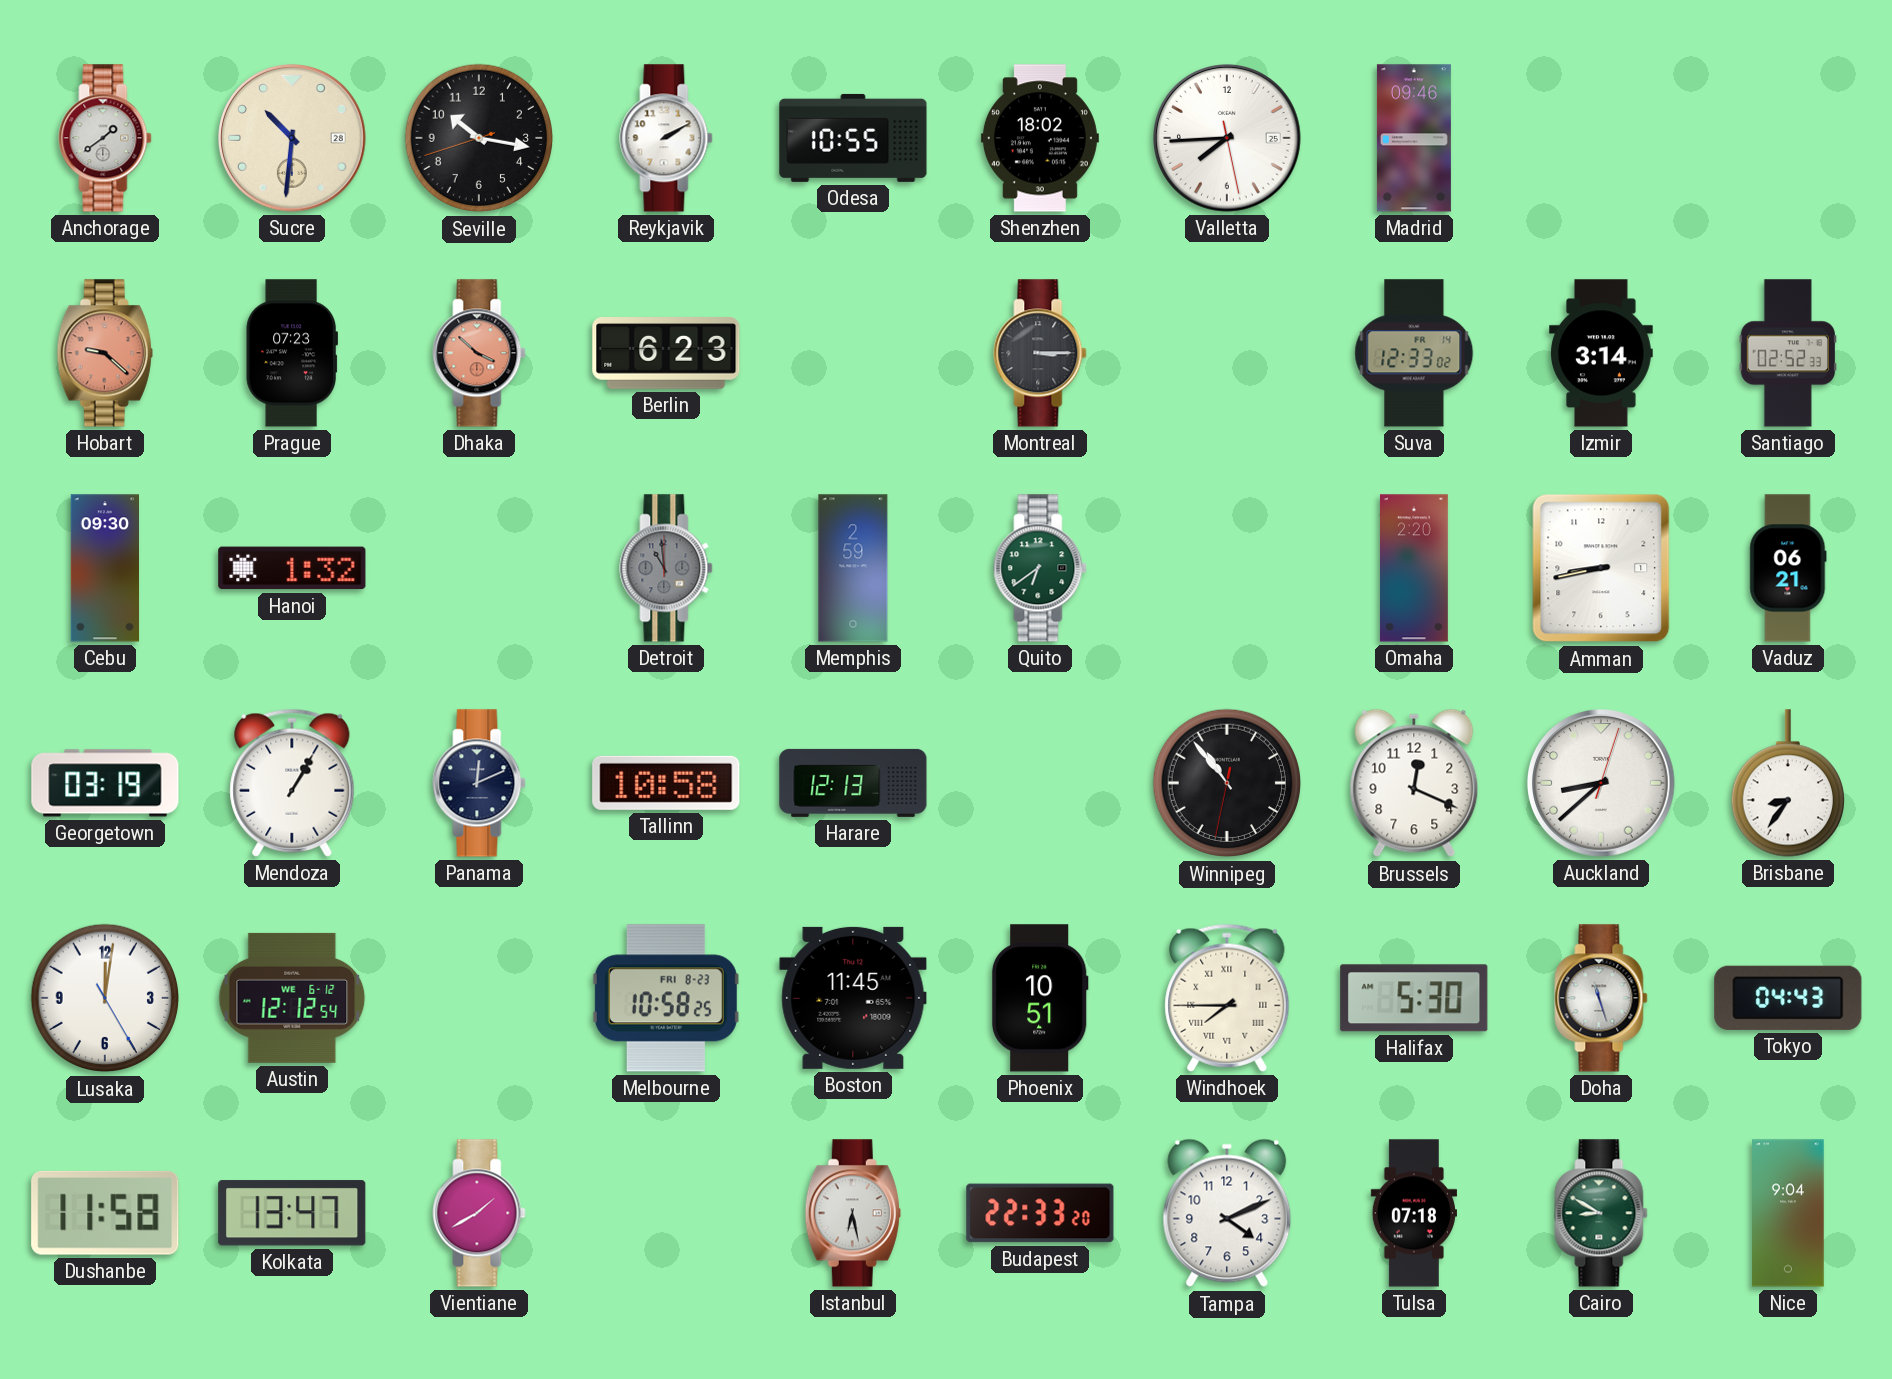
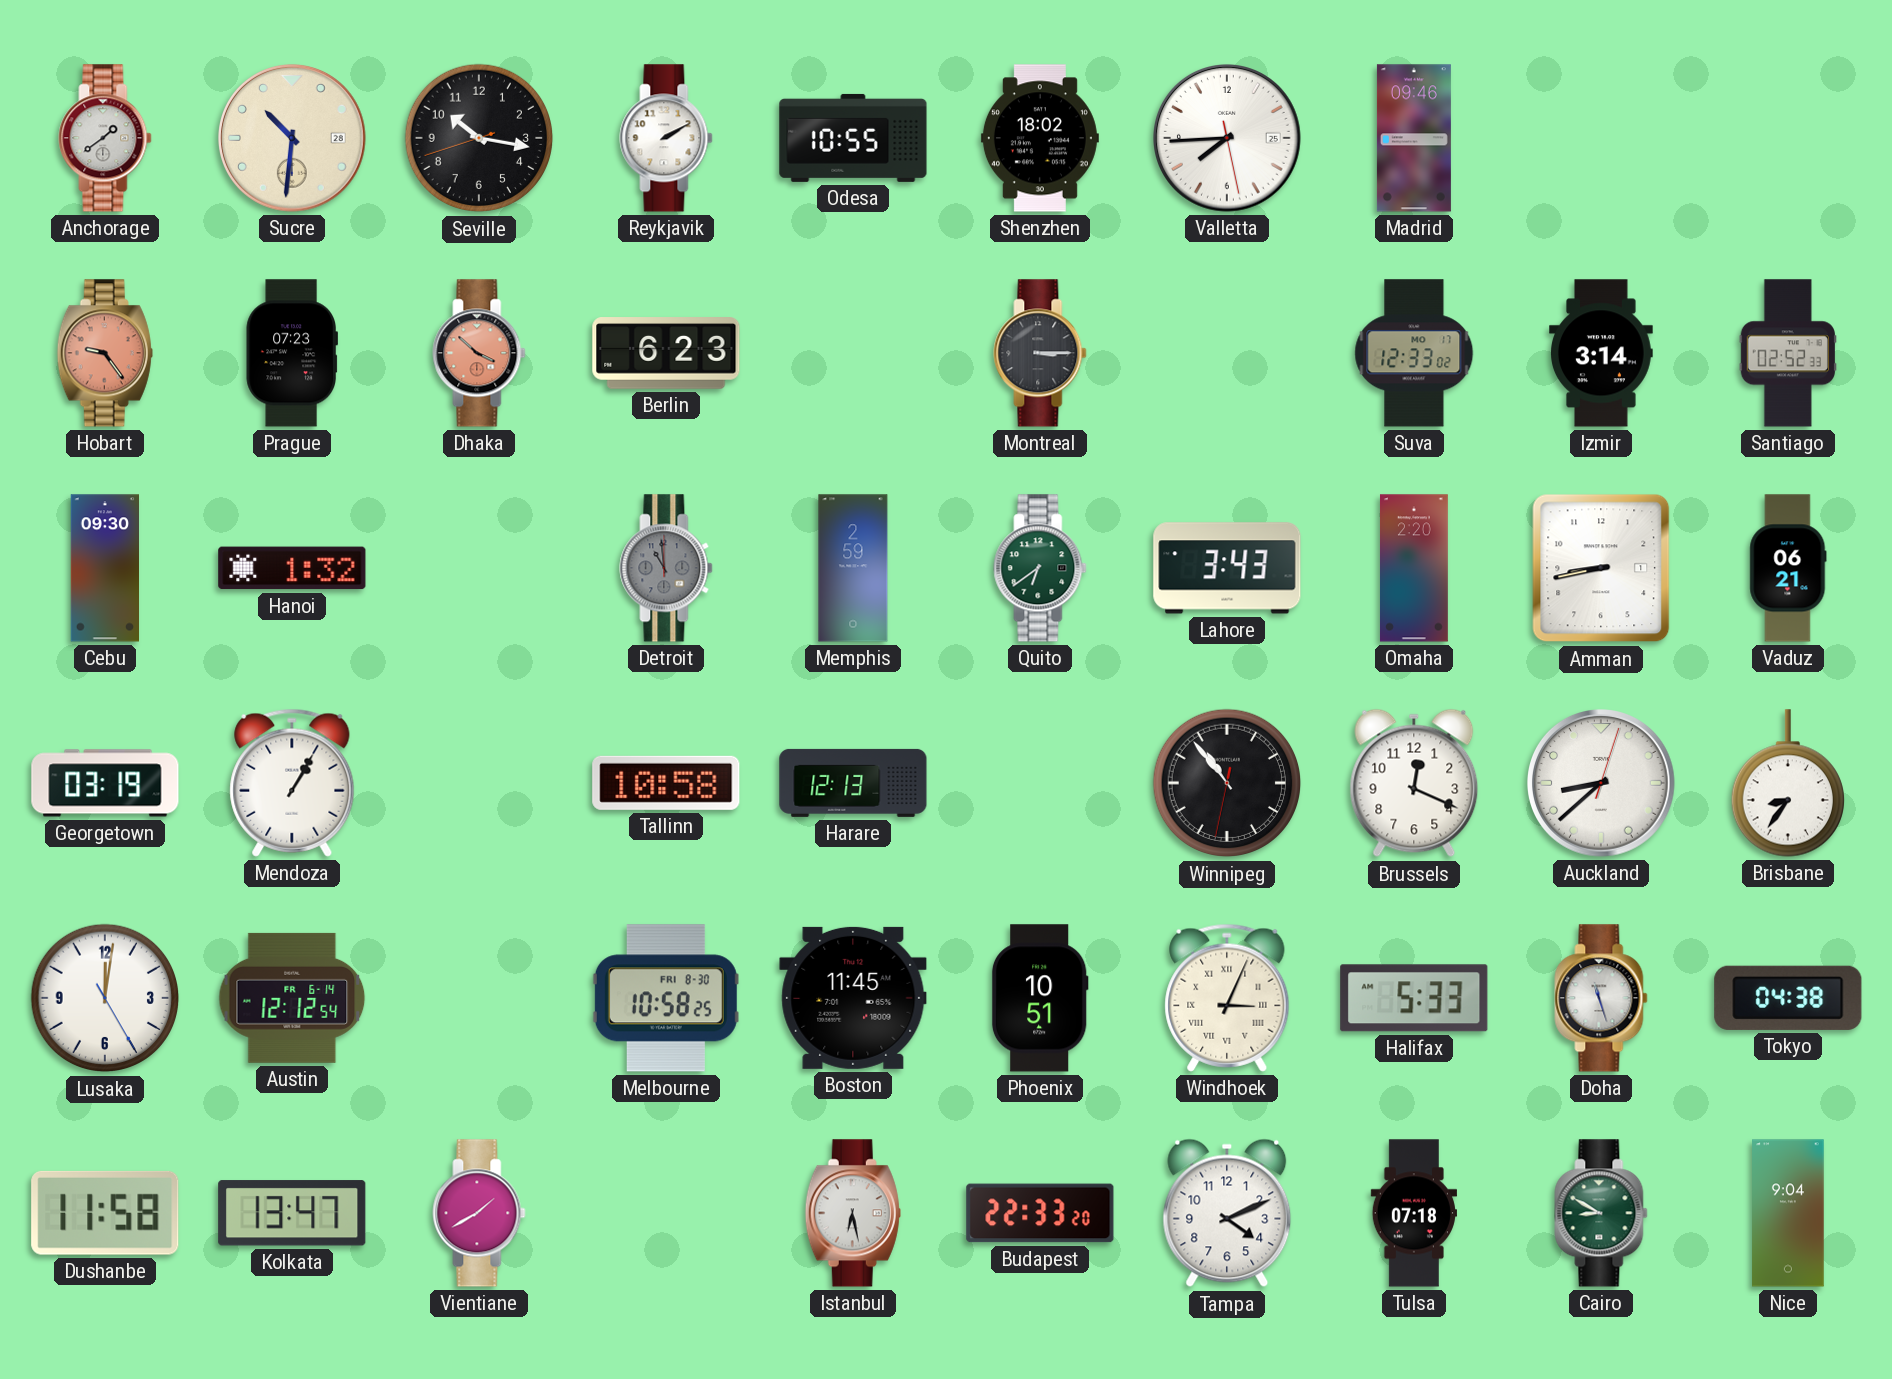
Hobart: 9:22 -> 9:24
Suva date: FR 14 -> MO 17
Lahore: none -> 3:43
Panama: 12:11 -> none
Austin date: WE 6-12 -> FR 6-14
Melbourne date: FRI 8-23 -> FRI 8-30
Windhoek: 7:45 -> 3:04
Halifax: 5:30 -> 5:33
Tokyo: 04:43 -> 04:38
